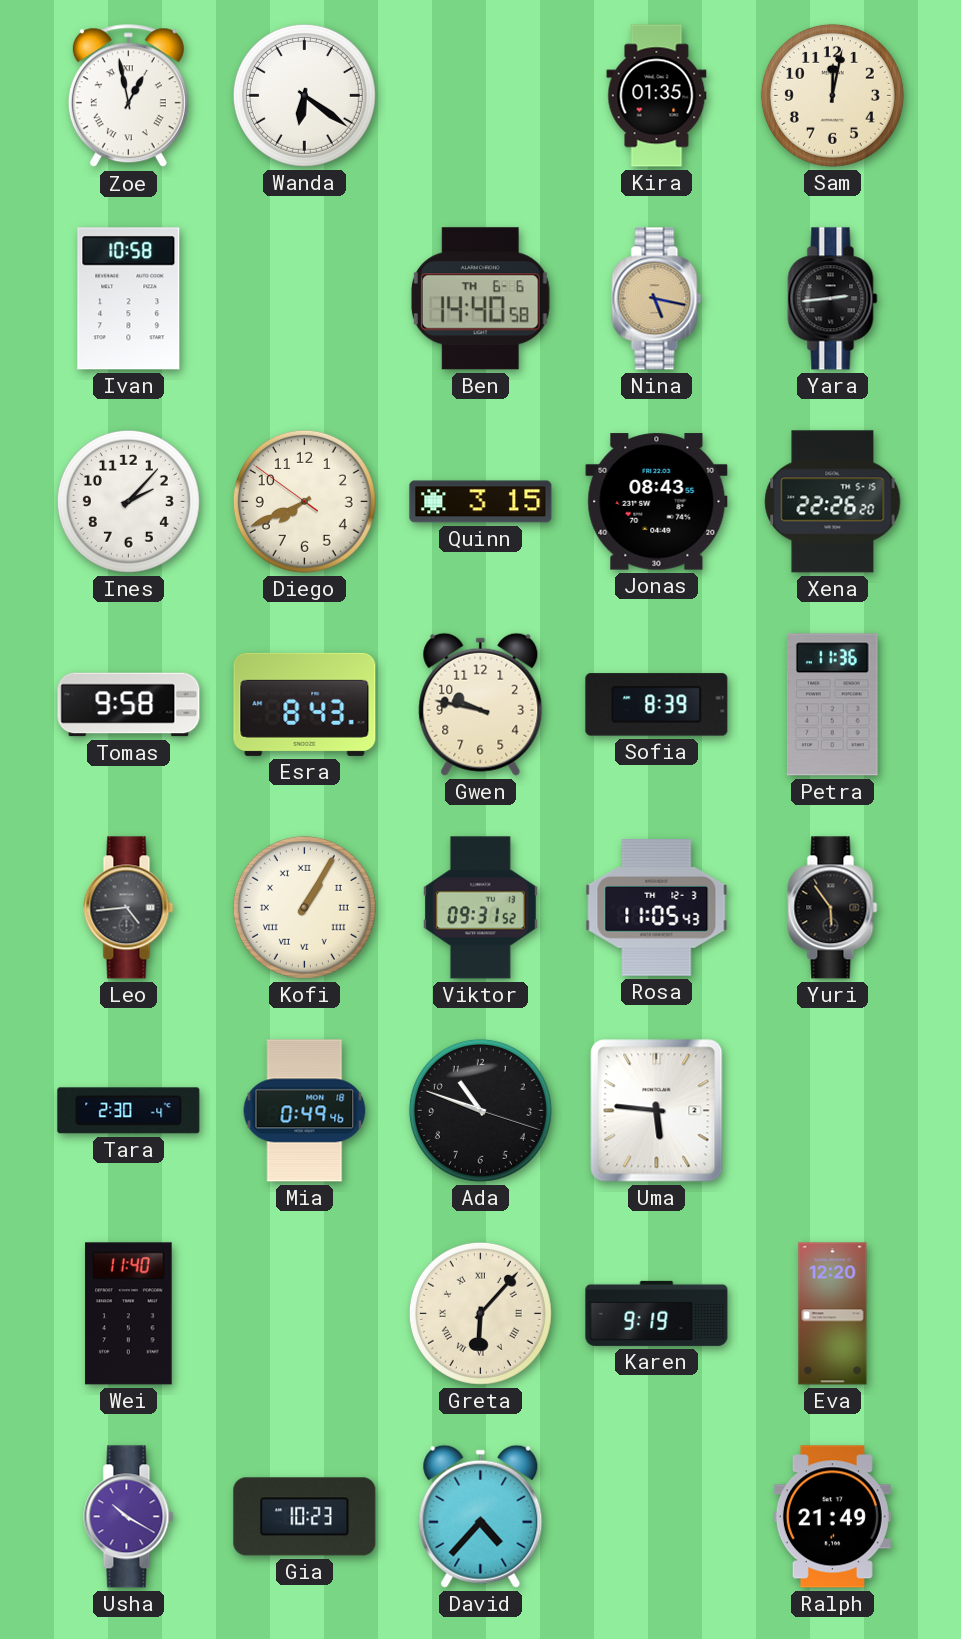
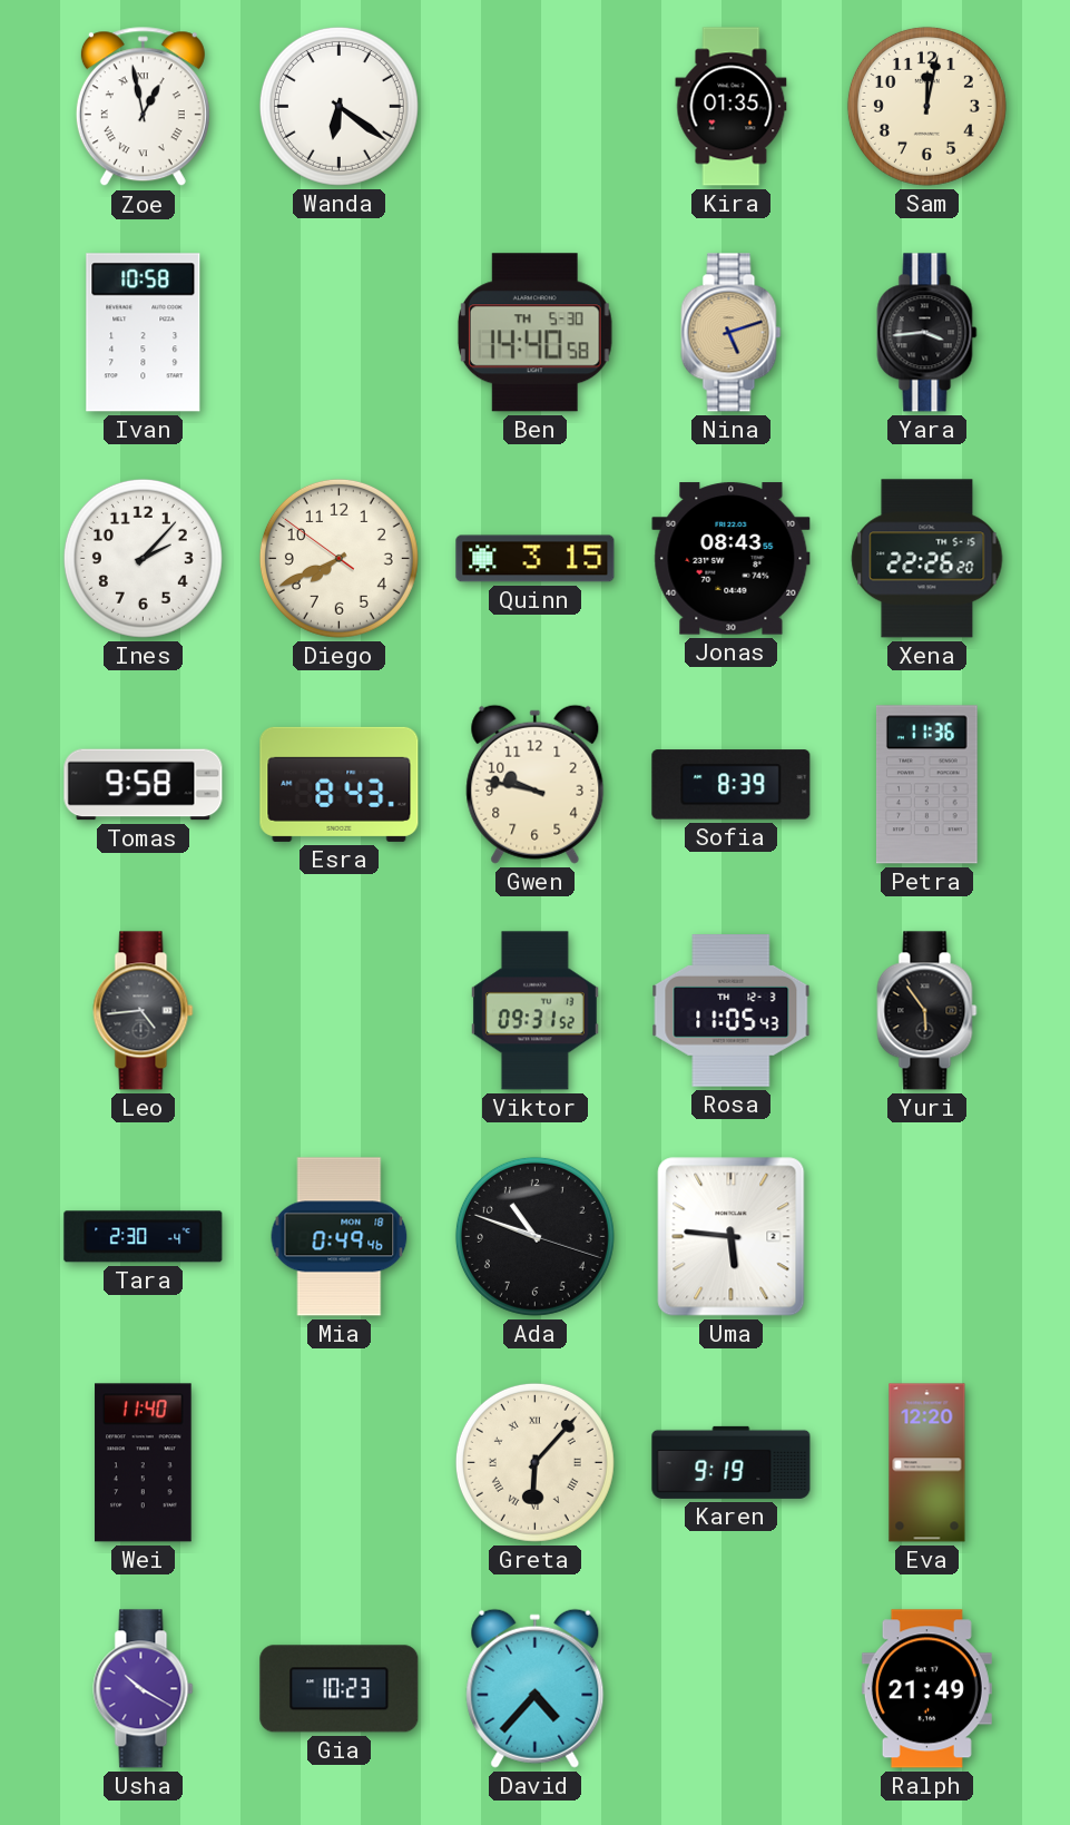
Ben date: TH 6-6 -> TH 5-30
Nina: 5:17 -> 5:12
Yara: 2:44 -> 3:44
Kofi: 1:05 -> none
